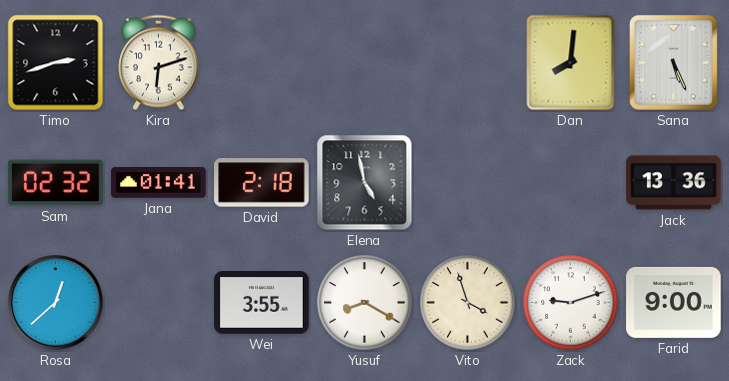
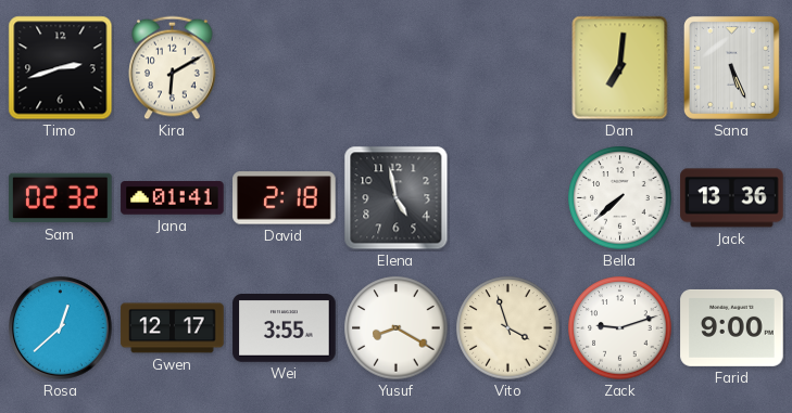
Kira: 6:12 -> 6:10
Dan: 8:01 -> 7:01
Bella: none -> 7:38
Gwen: none -> 12:17
